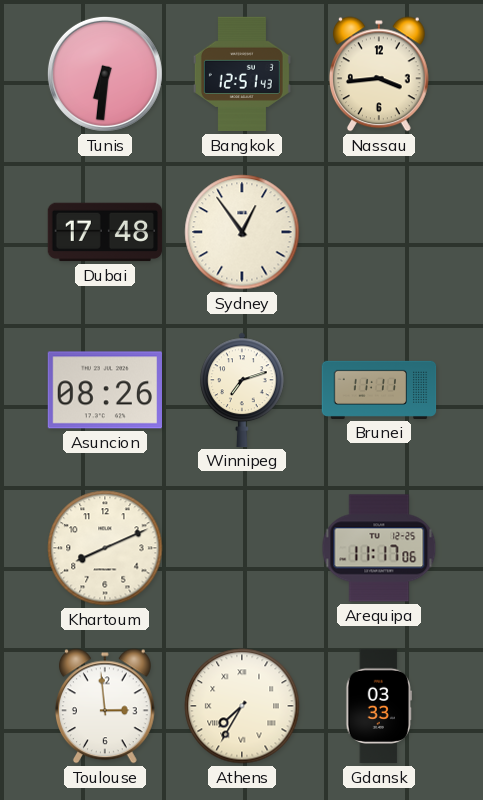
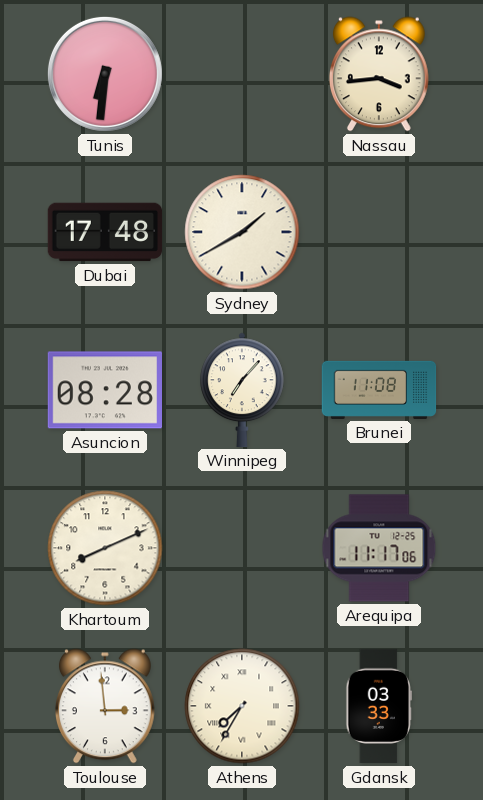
Bangkok: 12:51 -> none
Sydney: 12:54 -> 1:40
Asuncion: 08:26 -> 08:28
Winnipeg: 7:12 -> 7:07
Brunei: 11:11 -> 11:08
